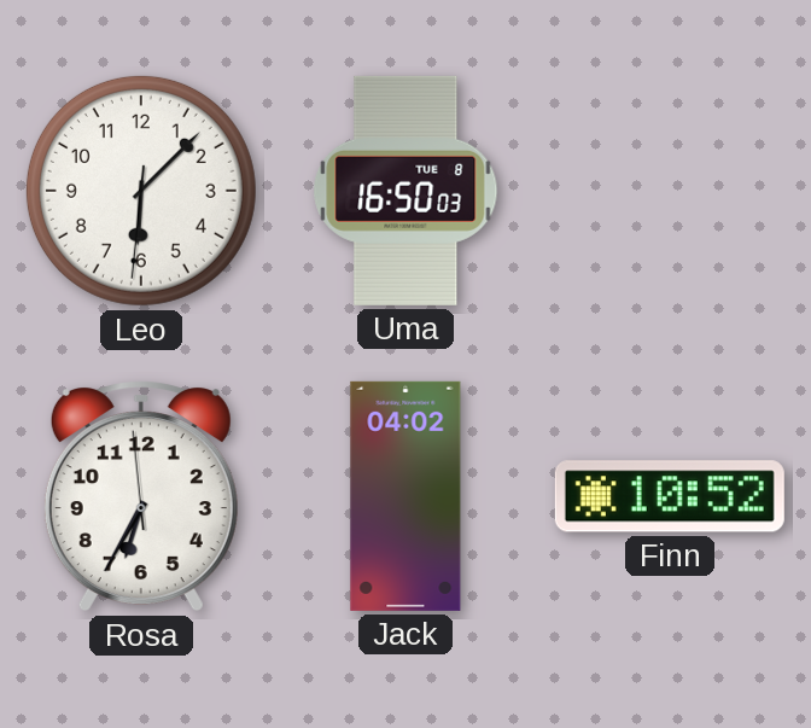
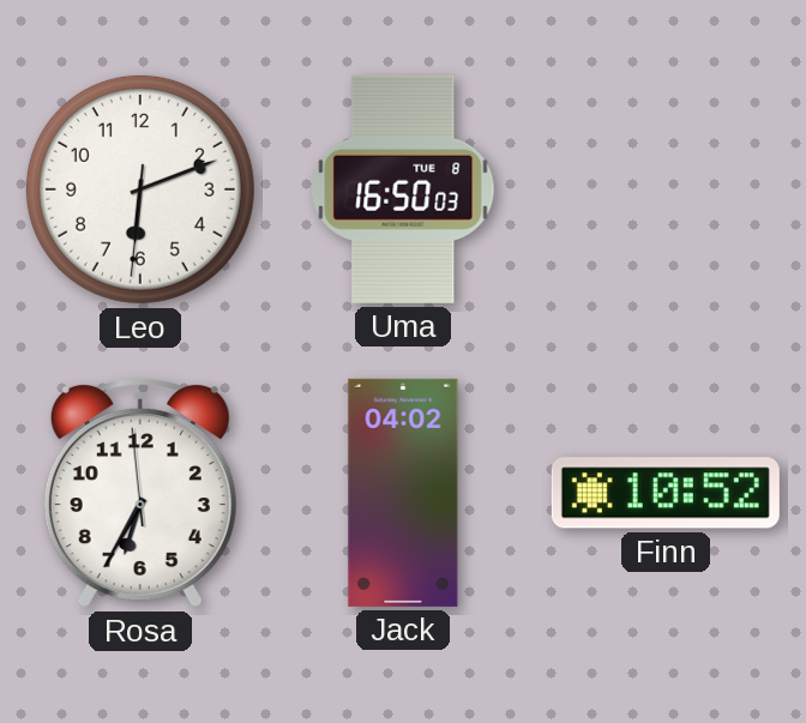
Leo: 6:07 -> 6:11
